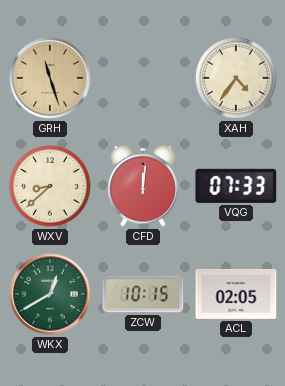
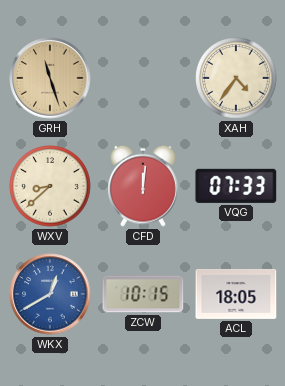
WKX dial: green -> blue
ACL: 02:05 -> 18:05
